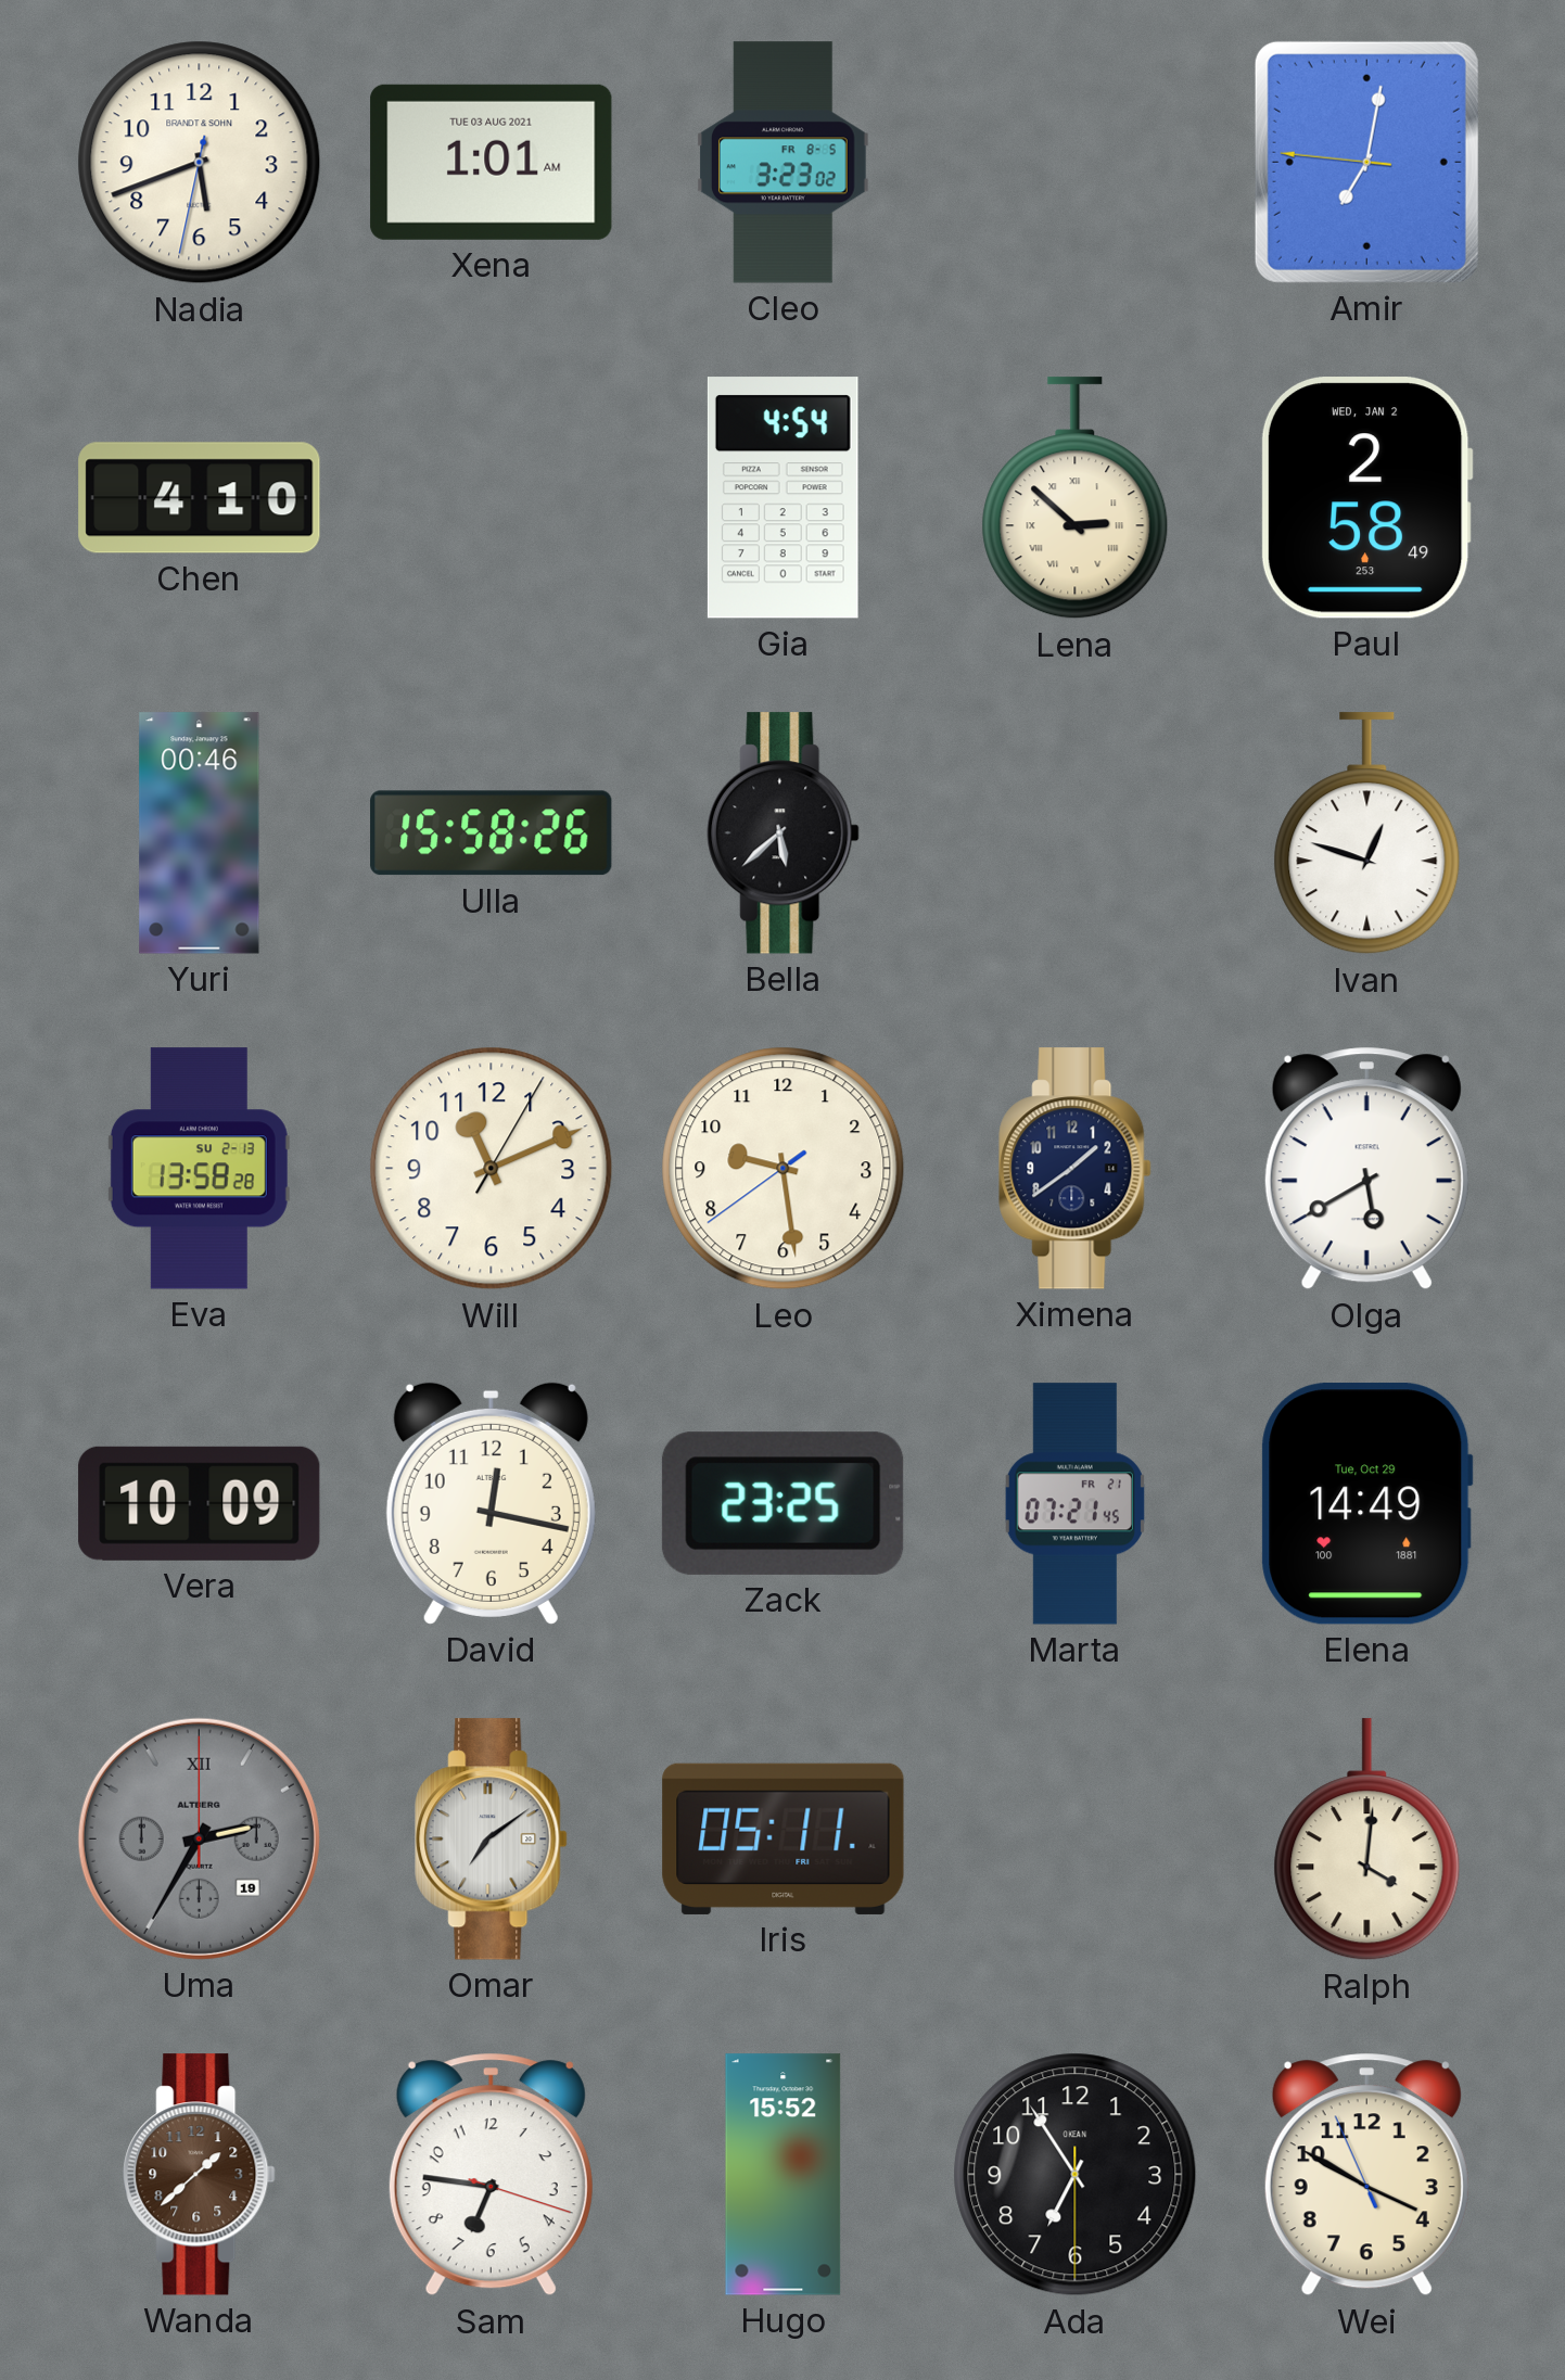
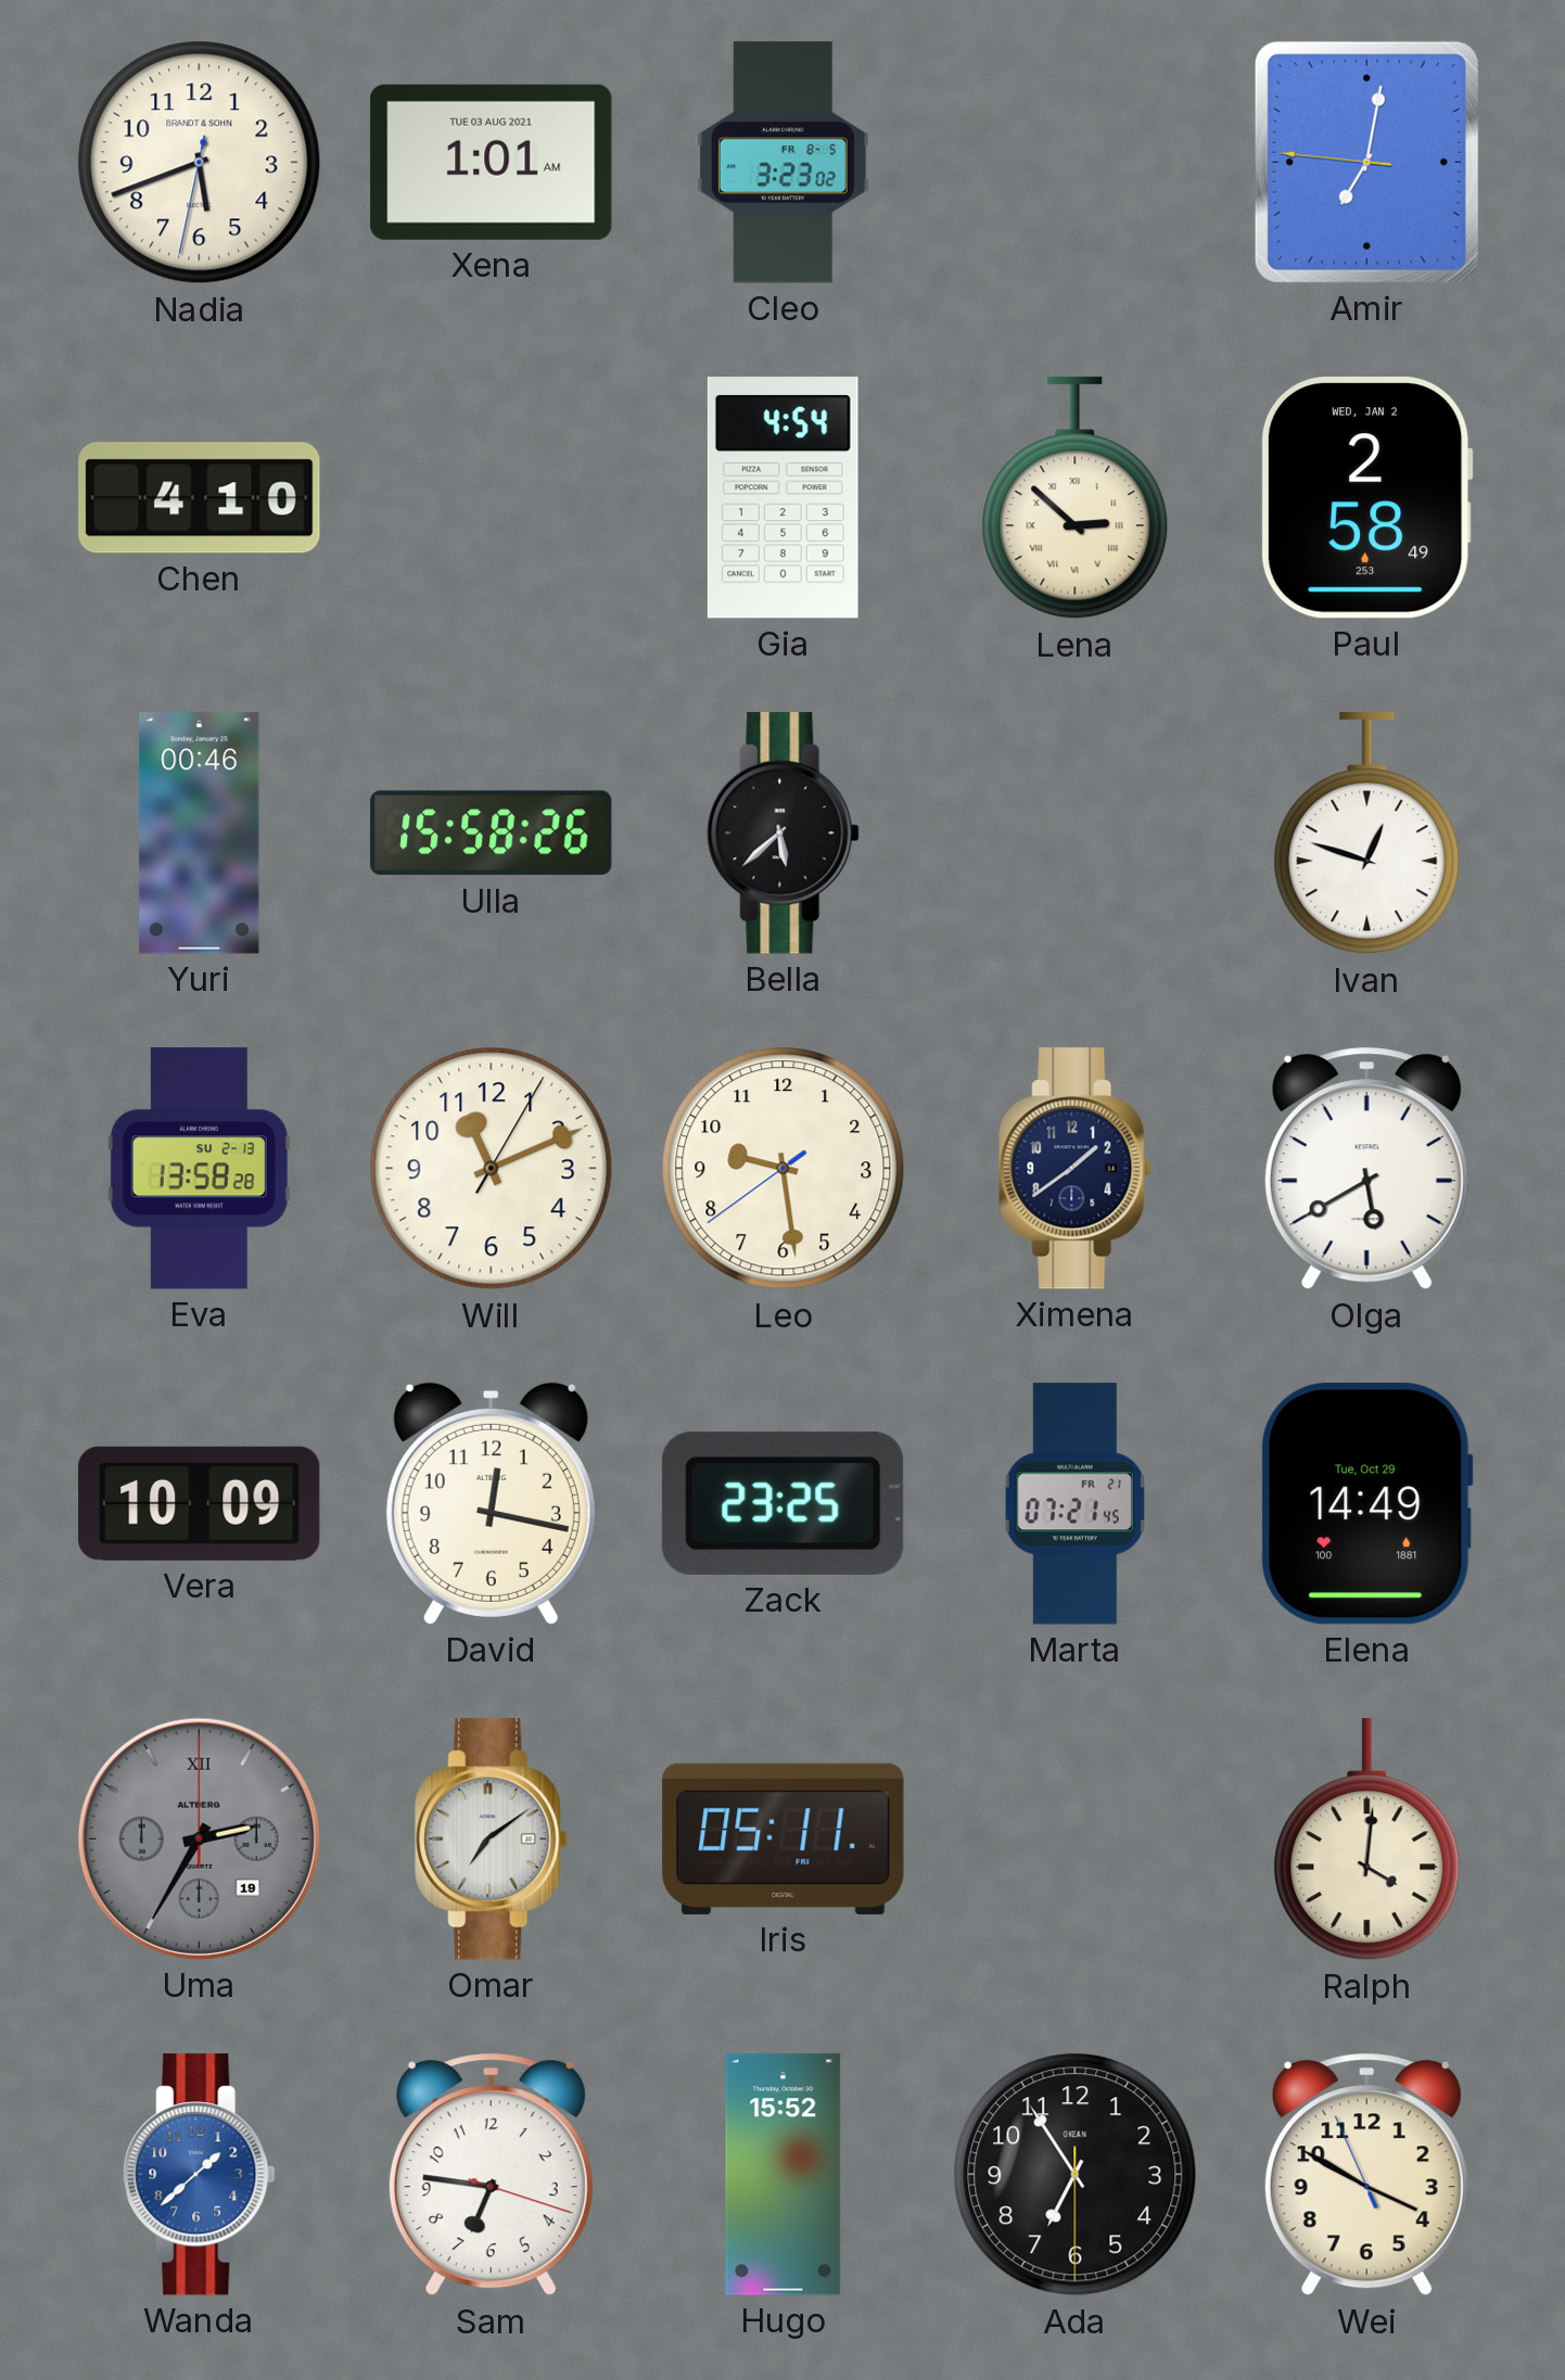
Wanda dial: brown -> blue
